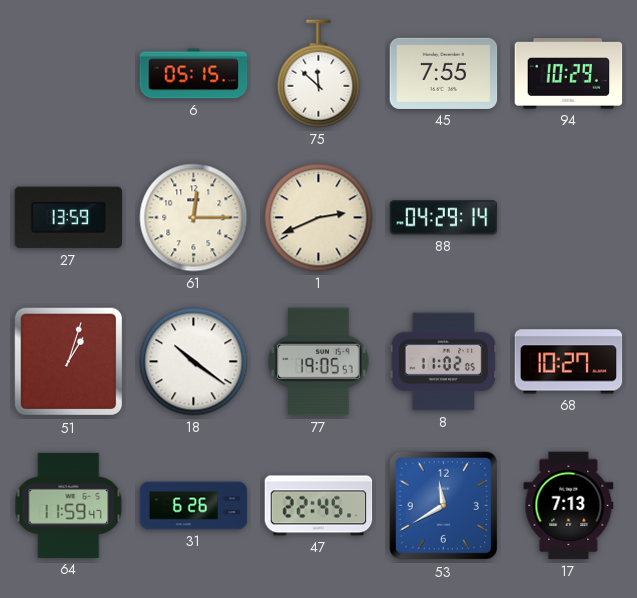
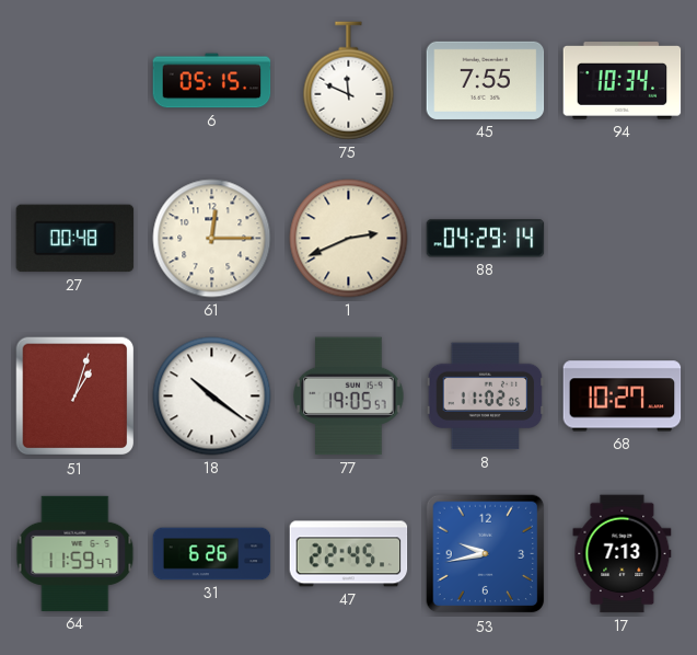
75: 11:52 -> 11:49
94: 10:29 -> 10:34
27: 13:59 -> 00:48
53: 11:40 -> 9:43
